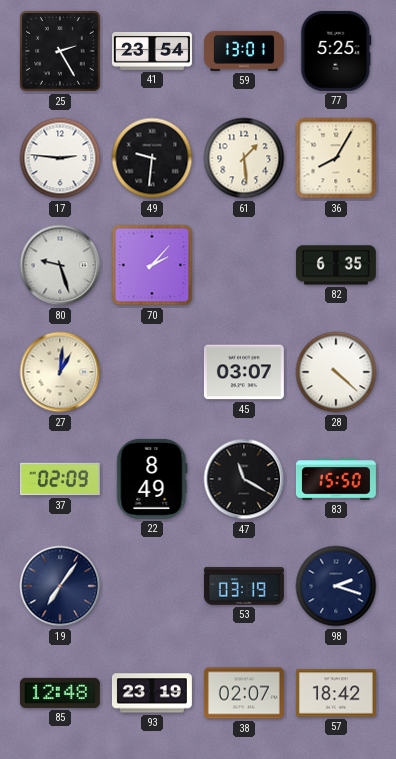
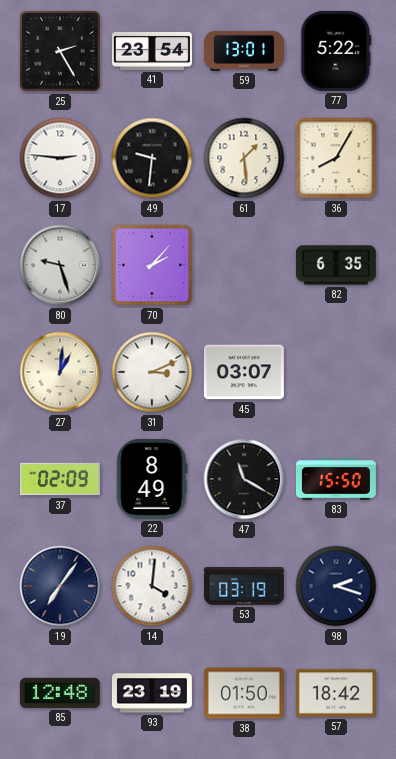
77: 5:25 -> 5:22
31: none -> 3:11
28: 4:22 -> none
14: none -> 4:01
38: 02:07 -> 01:50
